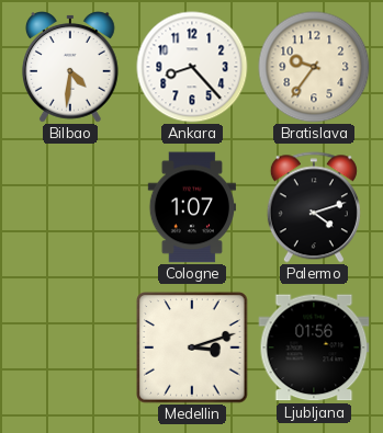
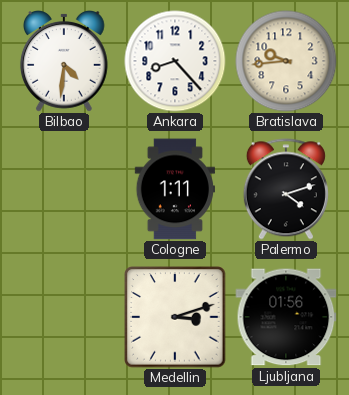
Bratislava: 9:36 -> 9:44
Cologne: 1:07 -> 1:11
